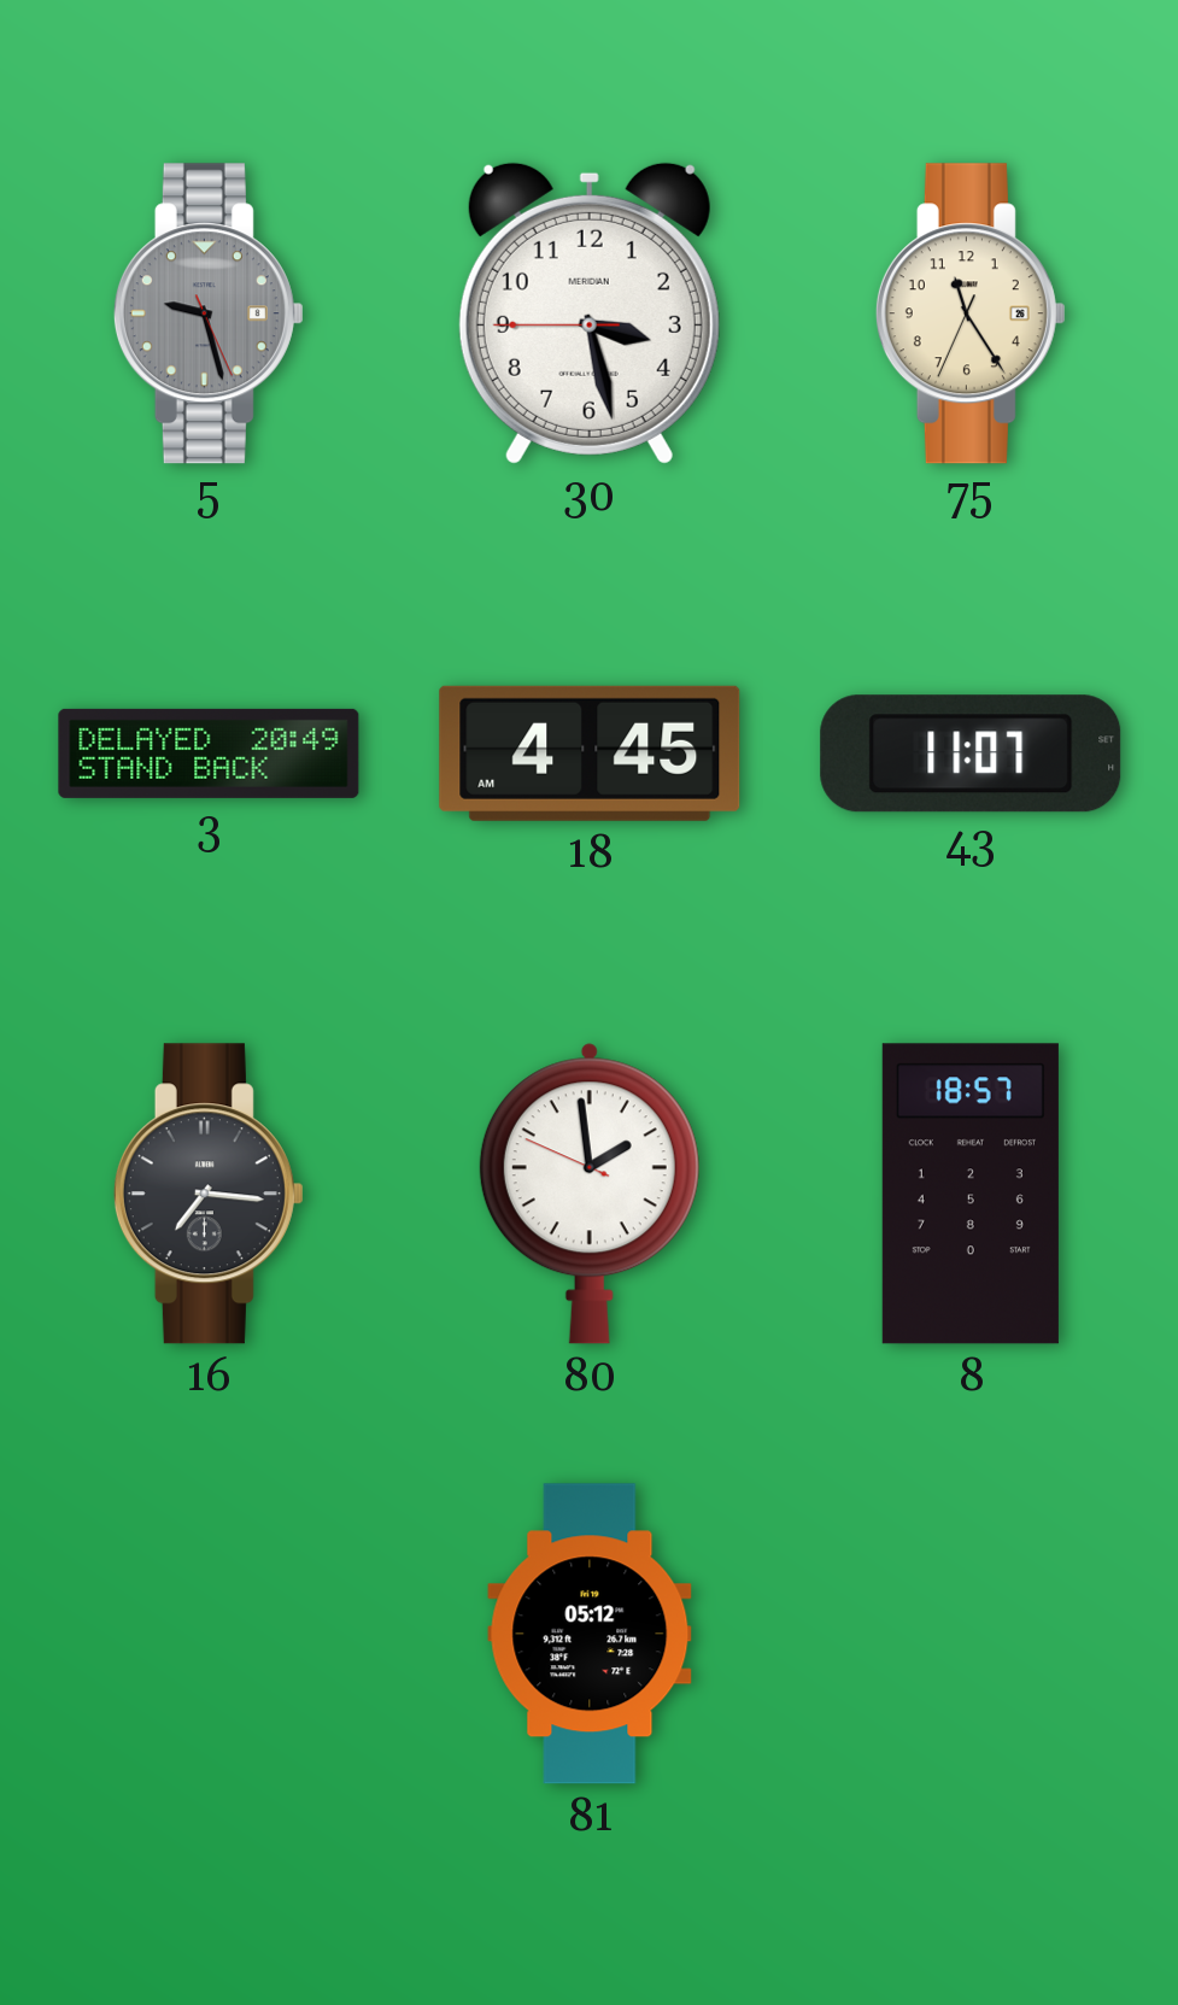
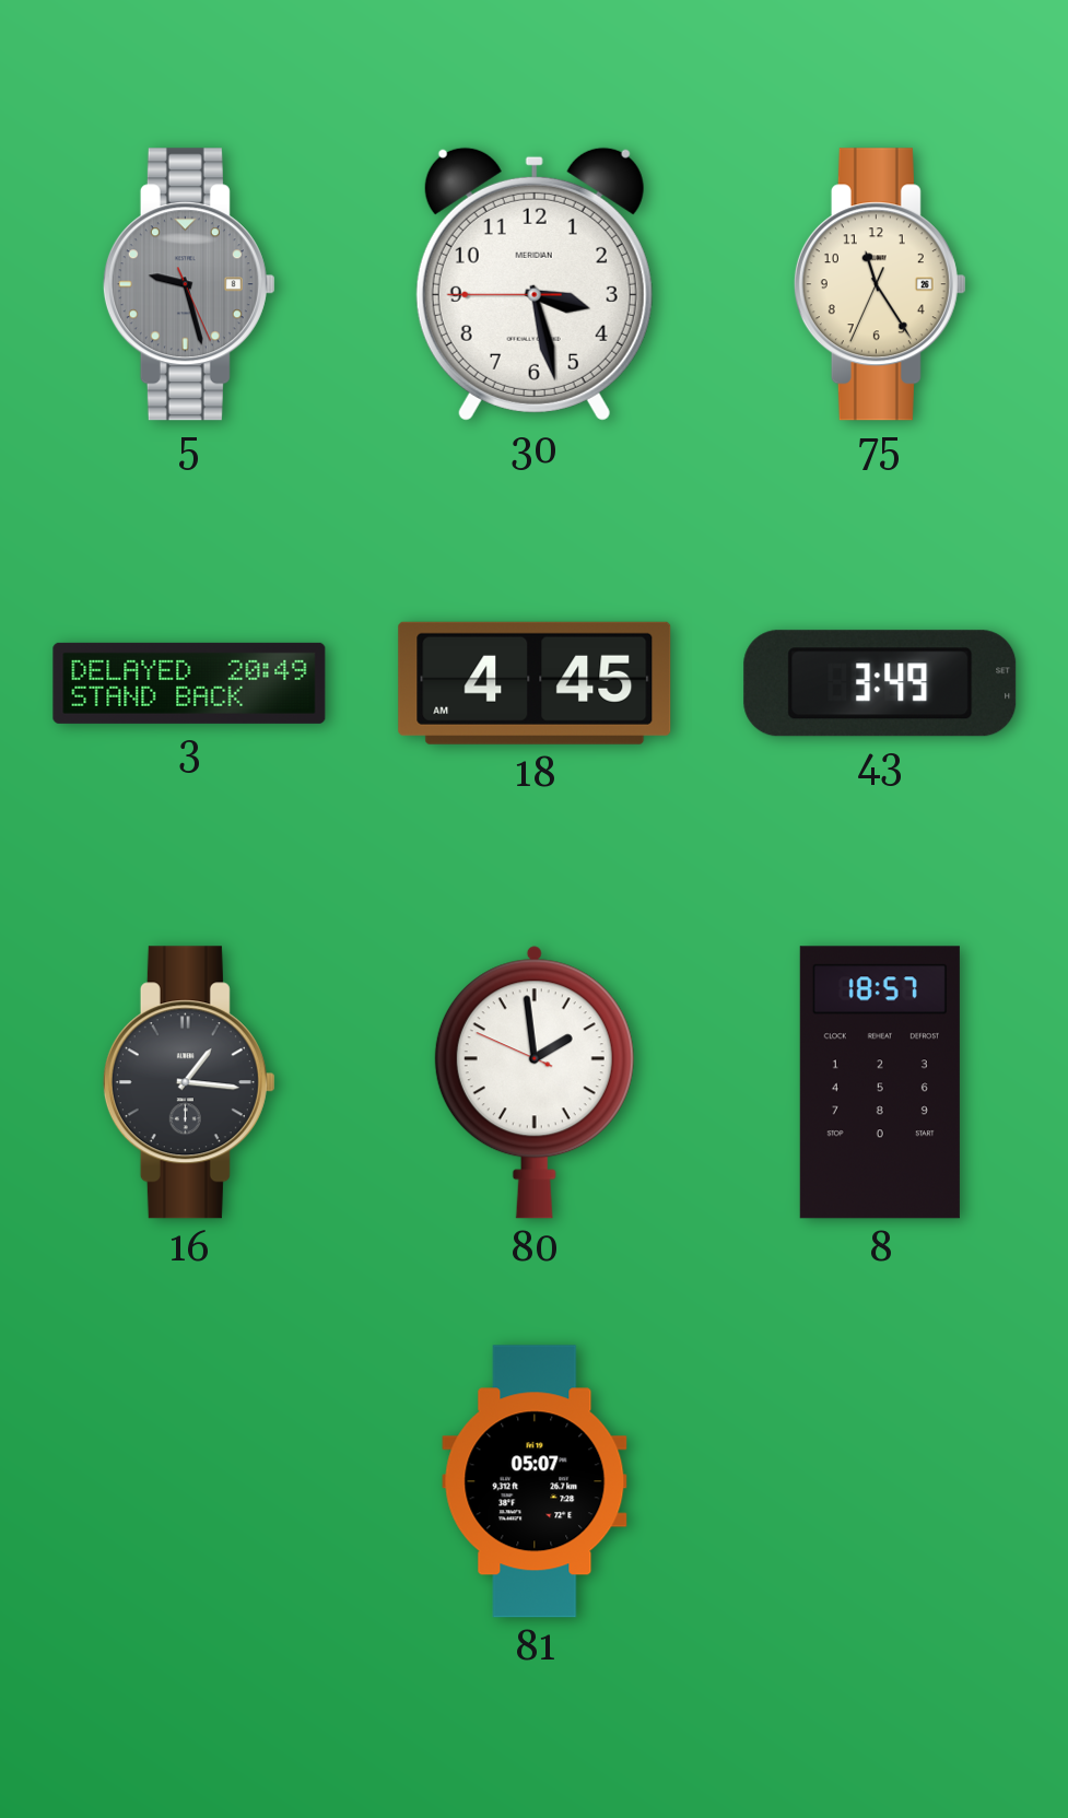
43: 11:07 -> 3:49
16: 7:16 -> 1:16
81: 05:12 -> 05:07
